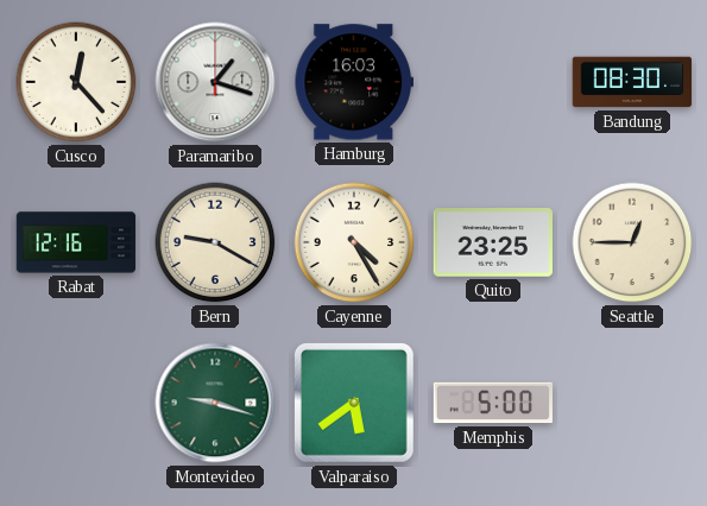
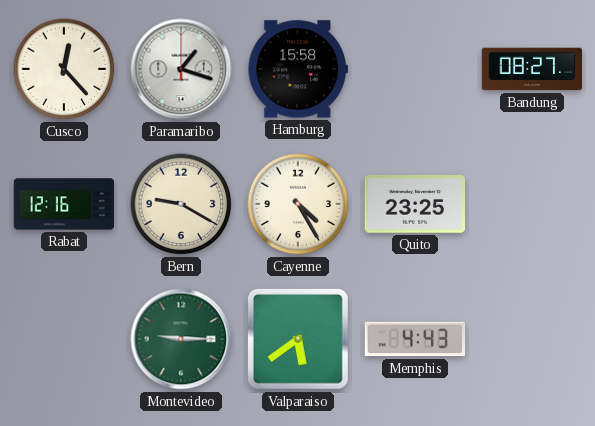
Hamburg: 16:03 -> 15:58
Bandung: 08:30 -> 08:27
Seattle: 12:45 -> none
Montevideo: 9:18 -> 9:15
Memphis: 5:00 -> 4:43
